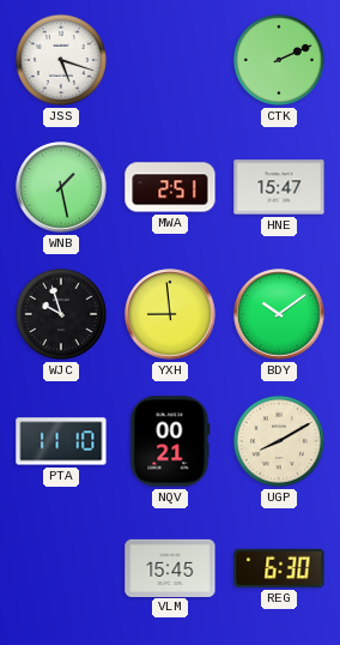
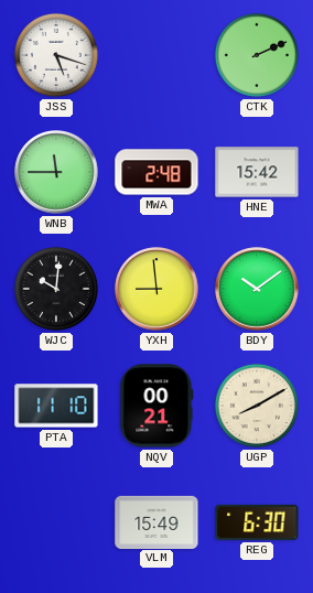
WNB: 1:28 -> 11:45
MWA: 2:51 -> 2:48
HNE: 15:47 -> 15:42
WJC: 9:57 -> 10:01
VLM: 15:45 -> 15:49
